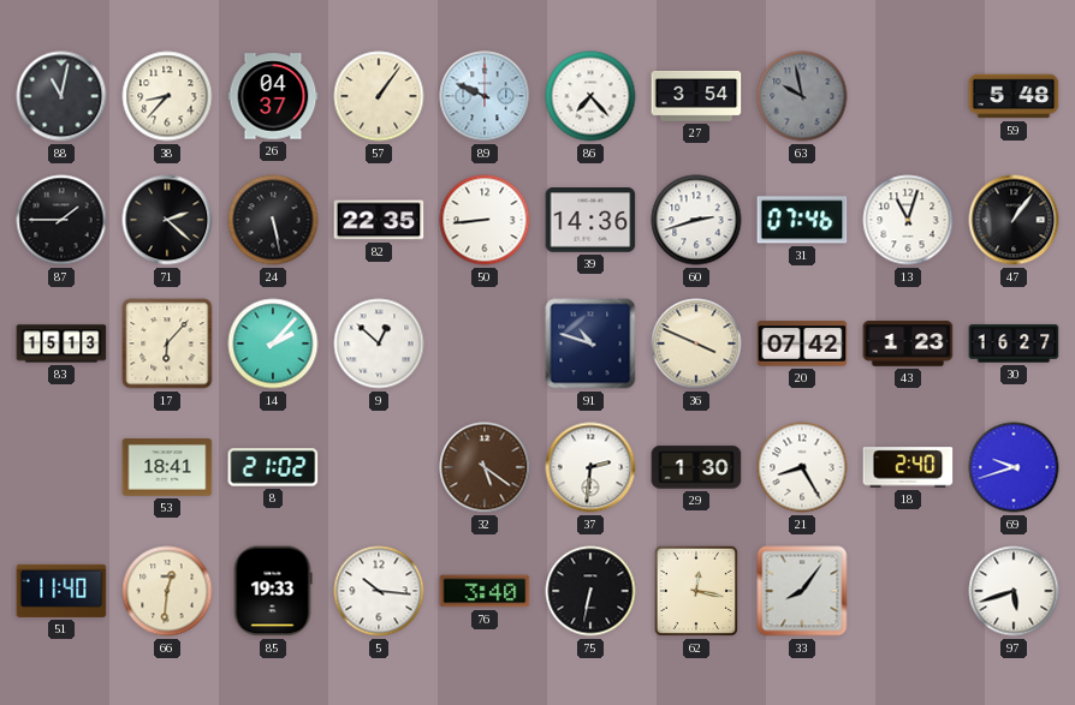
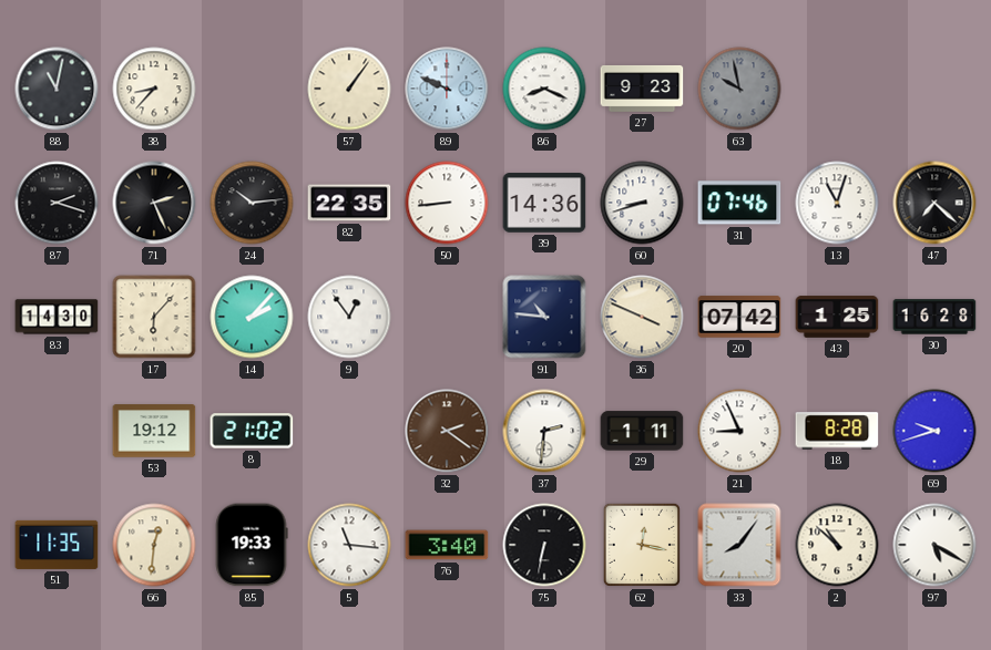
26: 04:37 -> none
86: 7:23 -> 8:19
27: 3:54 -> 9:23
59: 5:48 -> none
87: 1:45 -> 2:18
71: 2:22 -> 2:26
24: 5:28 -> 10:14
60: 2:42 -> 8:42
47: 1:06 -> 7:22
83: 15:13 -> 14:30
9: 12:52 -> 12:54
91: 10:48 -> 10:46
43: 1:23 -> 1:25
30: 16:27 -> 16:28
53: 18:41 -> 19:12
32: 5:21 -> 2:21
29: 1:30 -> 1:11
21: 8:25 -> 8:56
18: 2:40 -> 8:28
51: 11:40 -> 11:35
5: 10:16 -> 11:16
2: none -> 10:52
97: 5:42 -> 5:20
